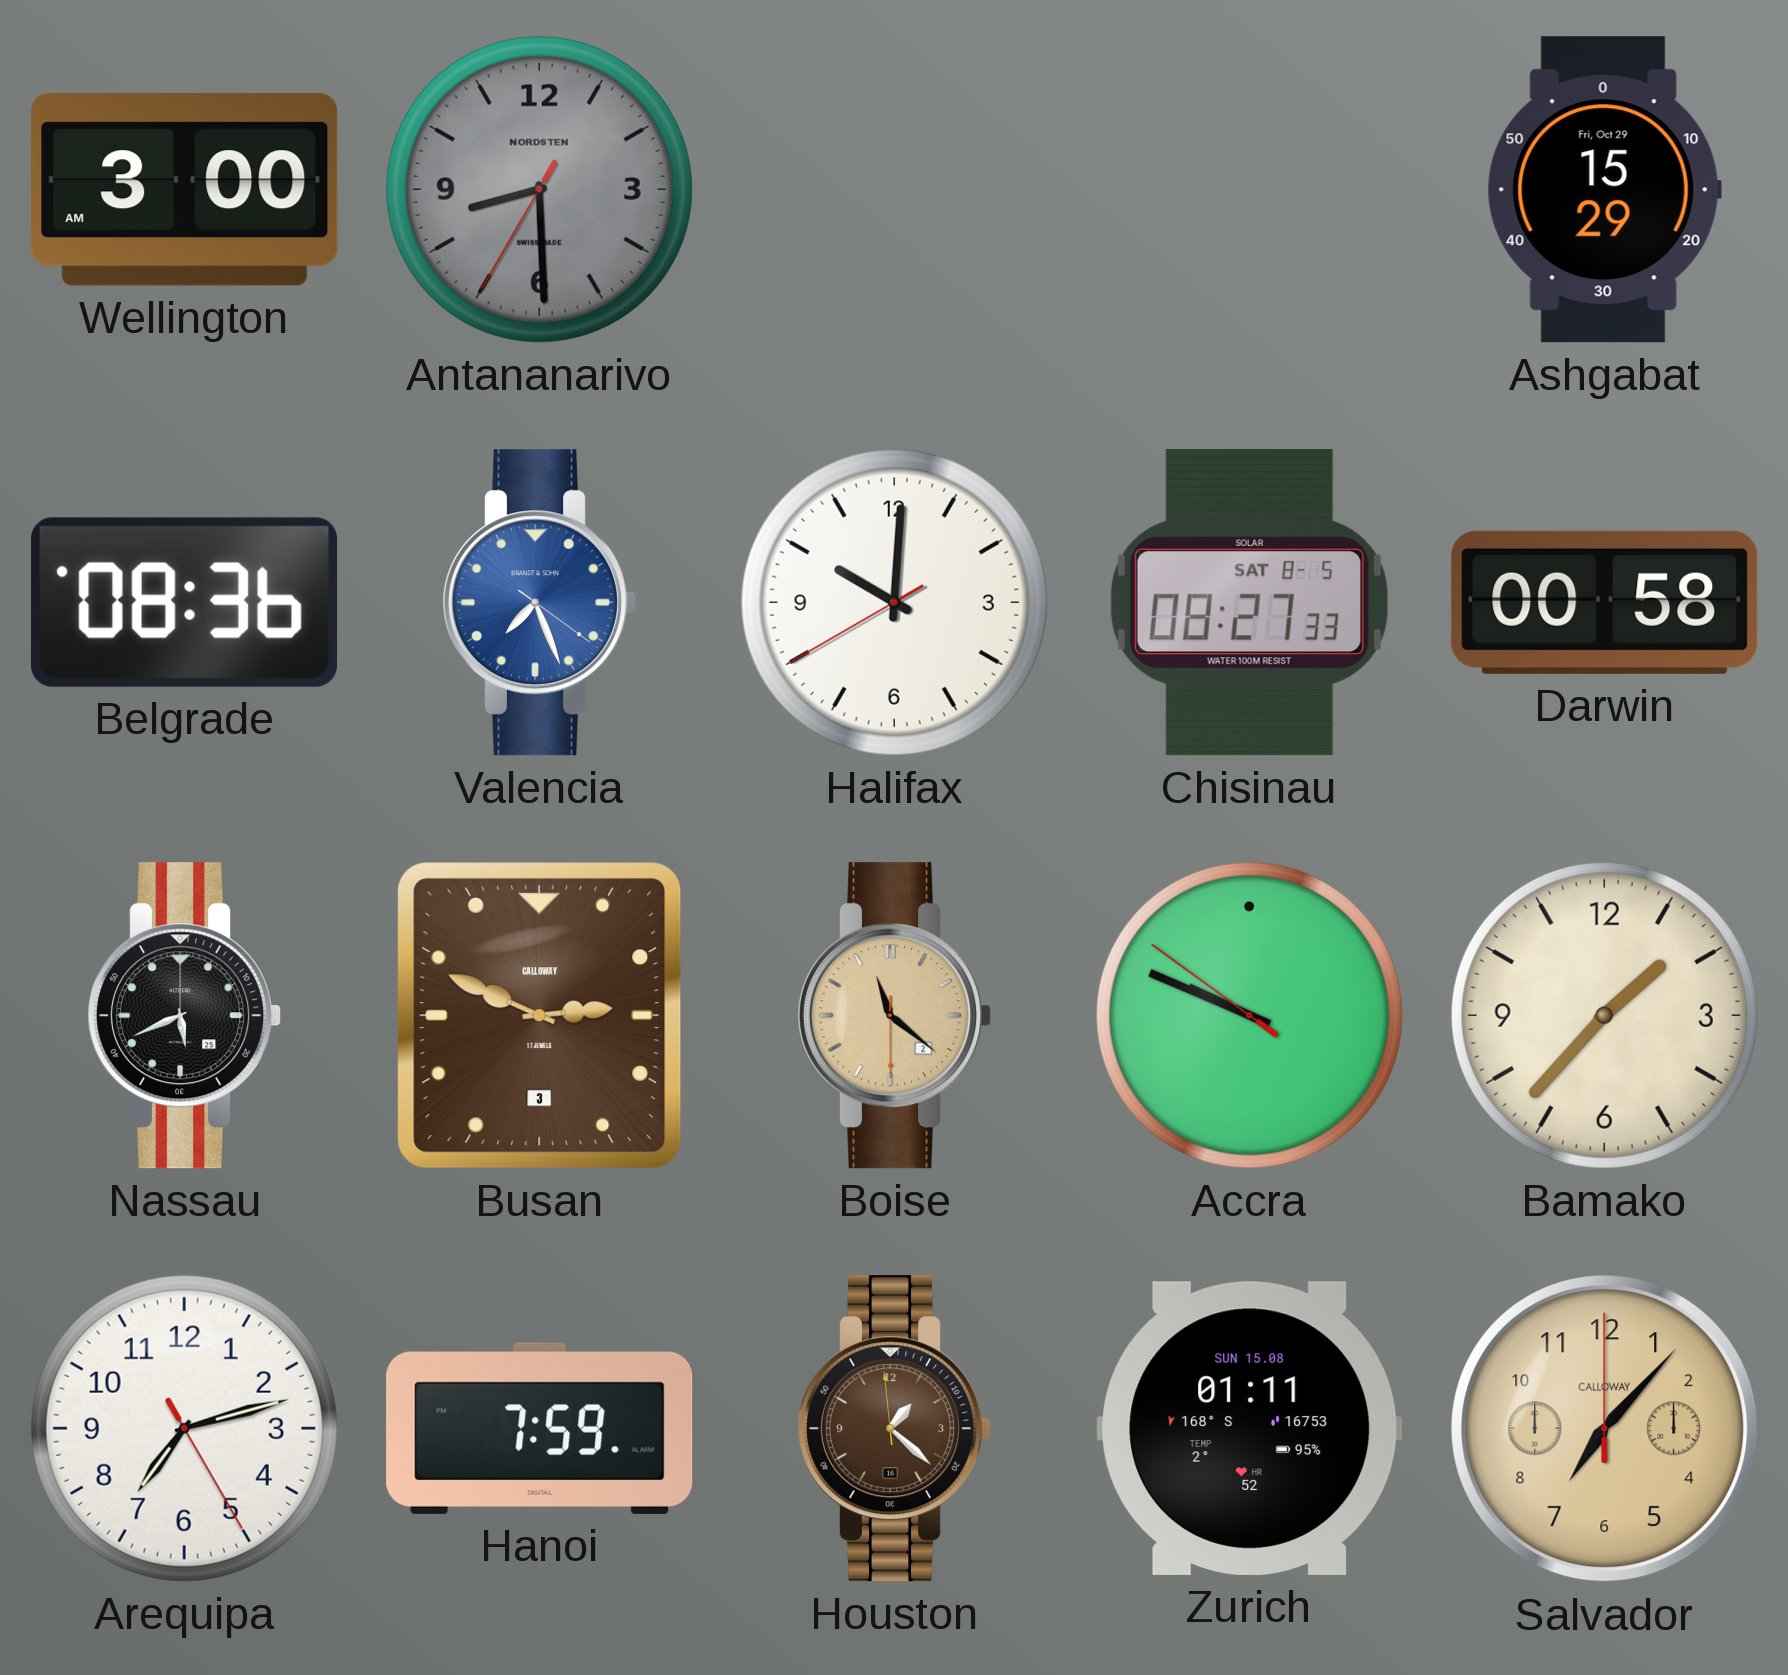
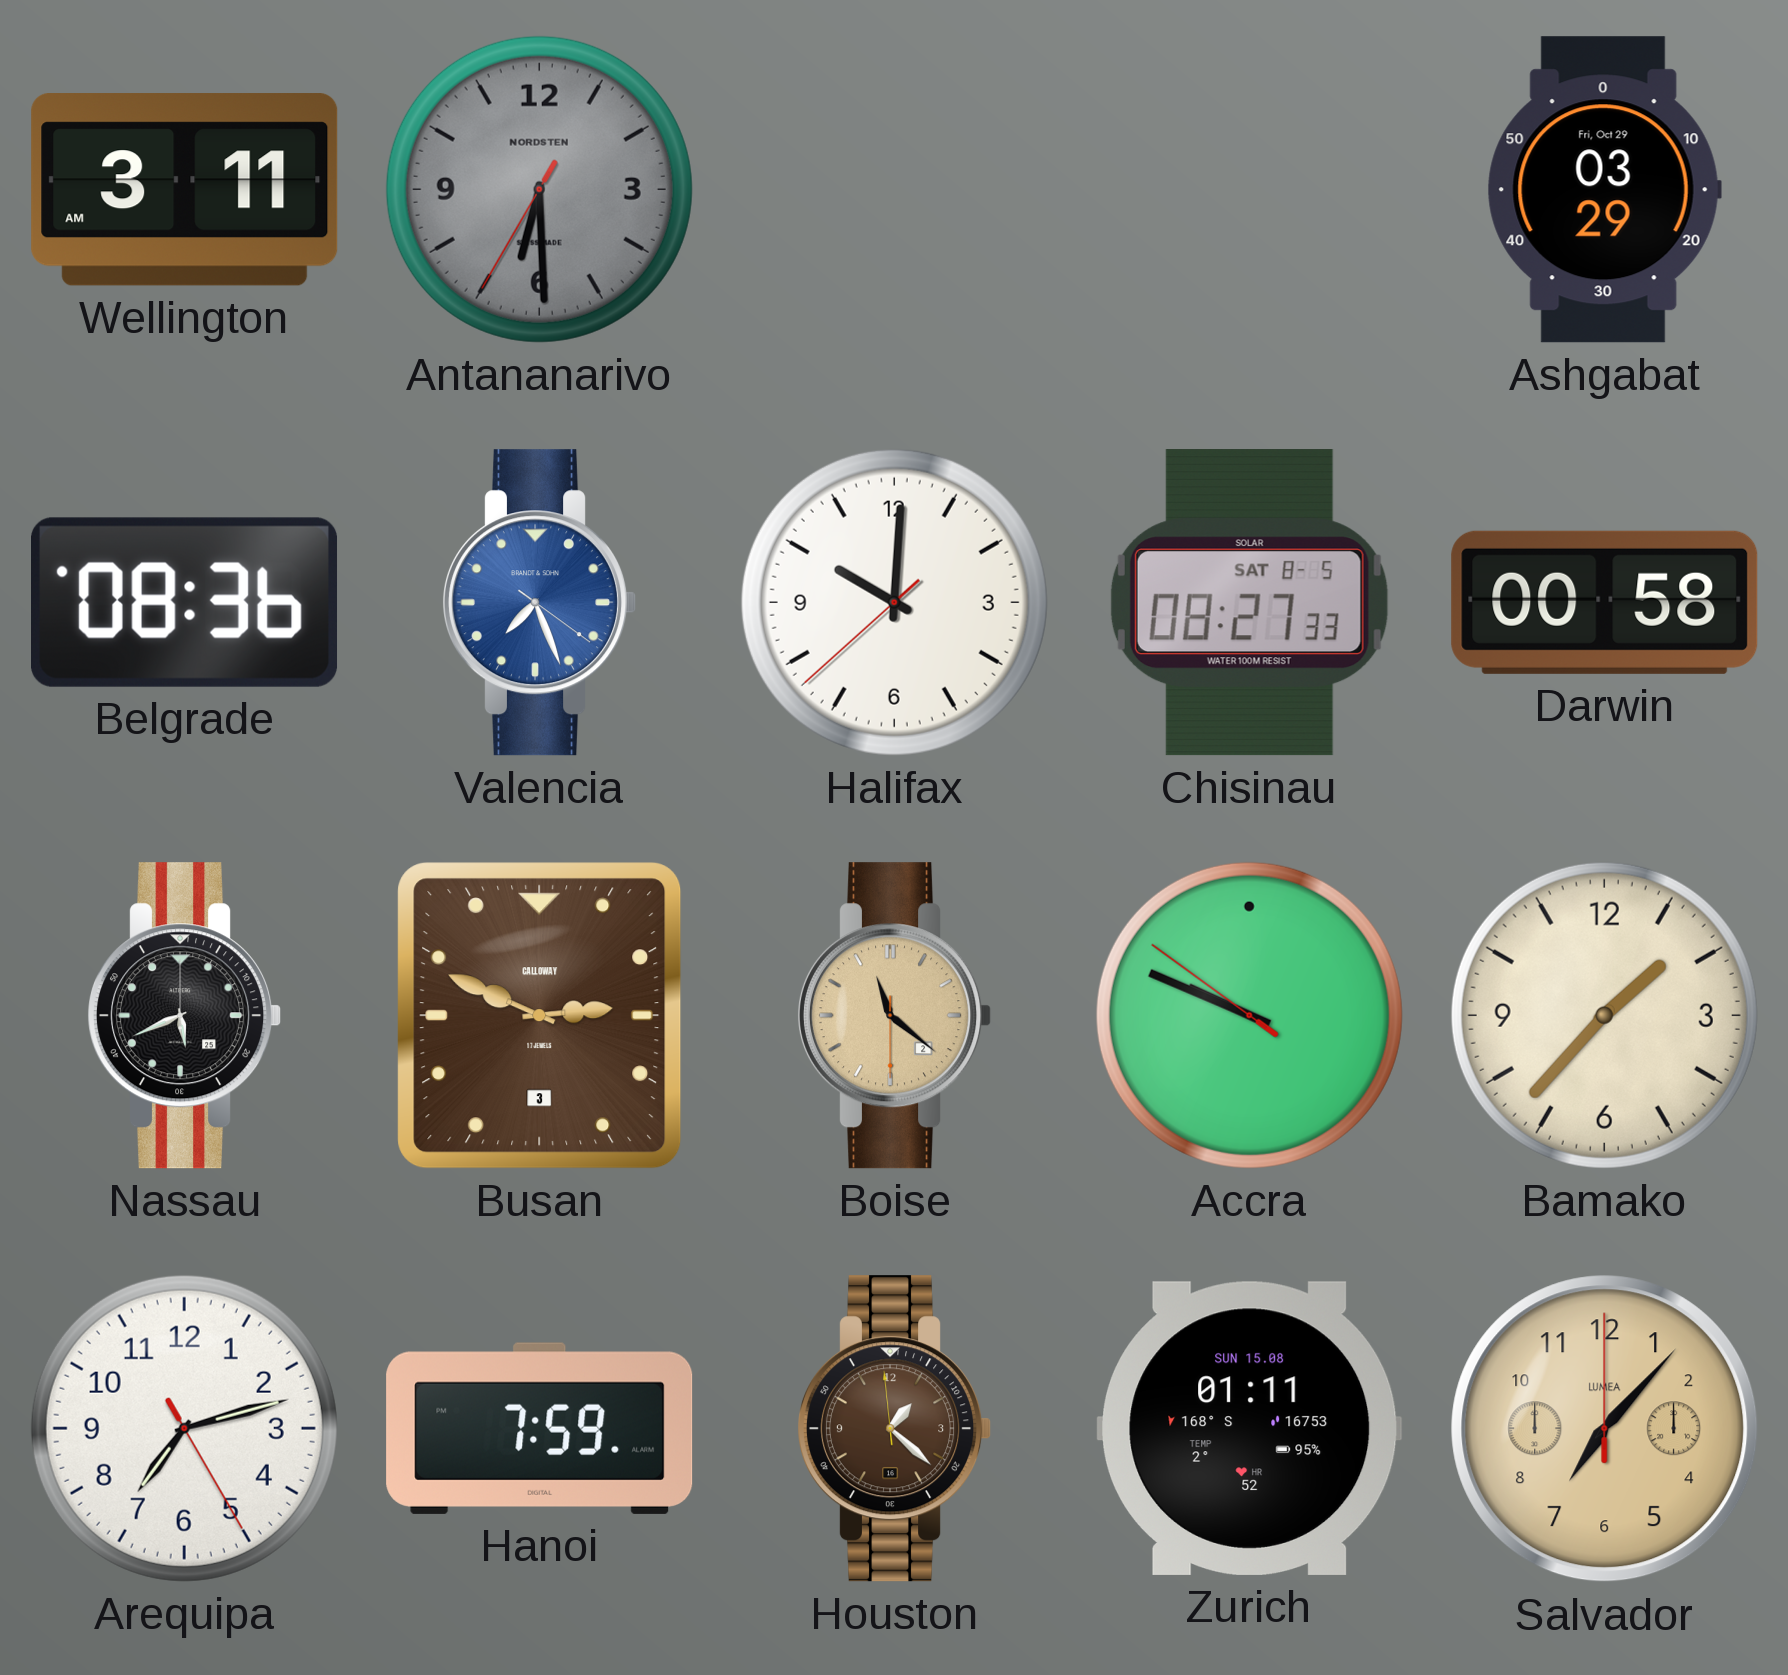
Wellington: 3:00 -> 3:11
Antananarivo: 8:29 -> 6:29
Ashgabat: 15:29 -> 03:29
Halifax: 10:00:40 -> 10:00:38
Salvador brand: CALLOWAY -> LUMEA
